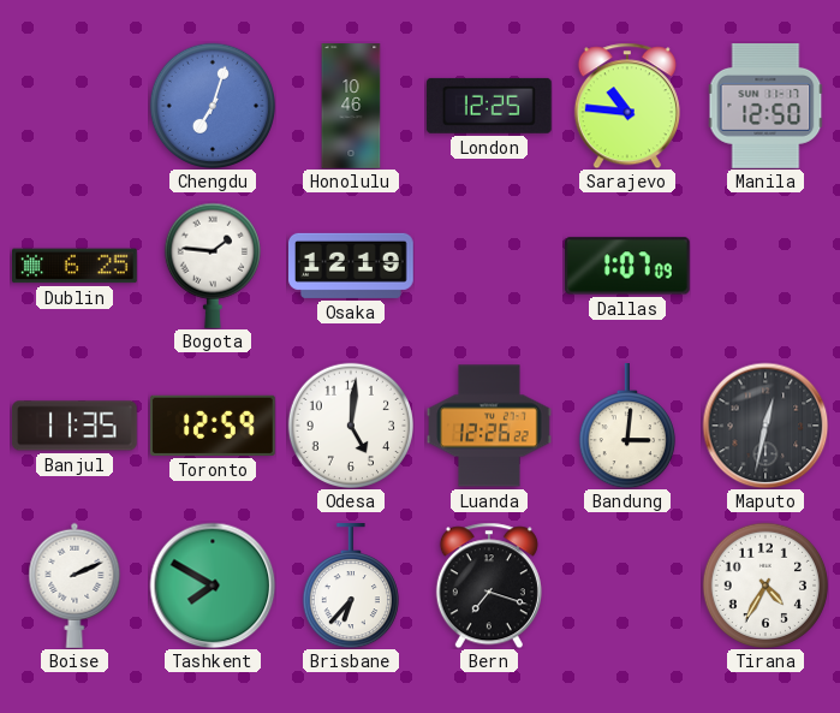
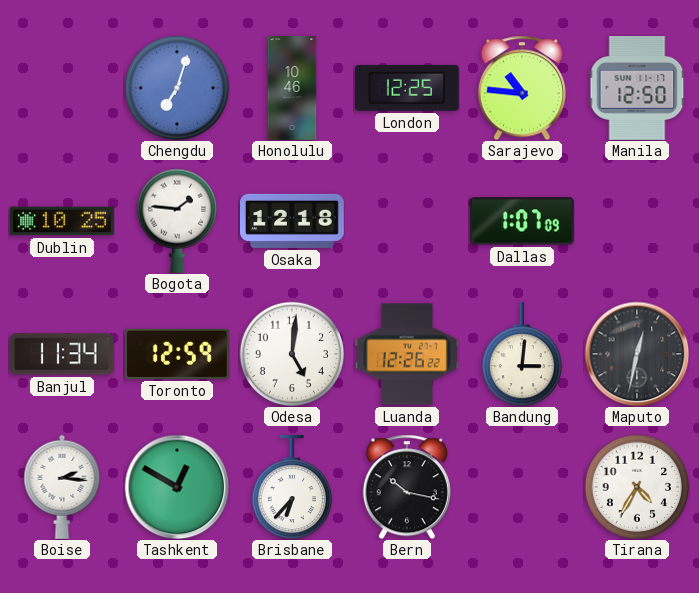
Dublin: 6:25 -> 10:25
Osaka: 12:19 -> 12:18
Banjul: 11:35 -> 11:34
Boise: 2:11 -> 2:16
Tashkent: 7:50 -> 12:50
Bern: 7:18 -> 10:17
